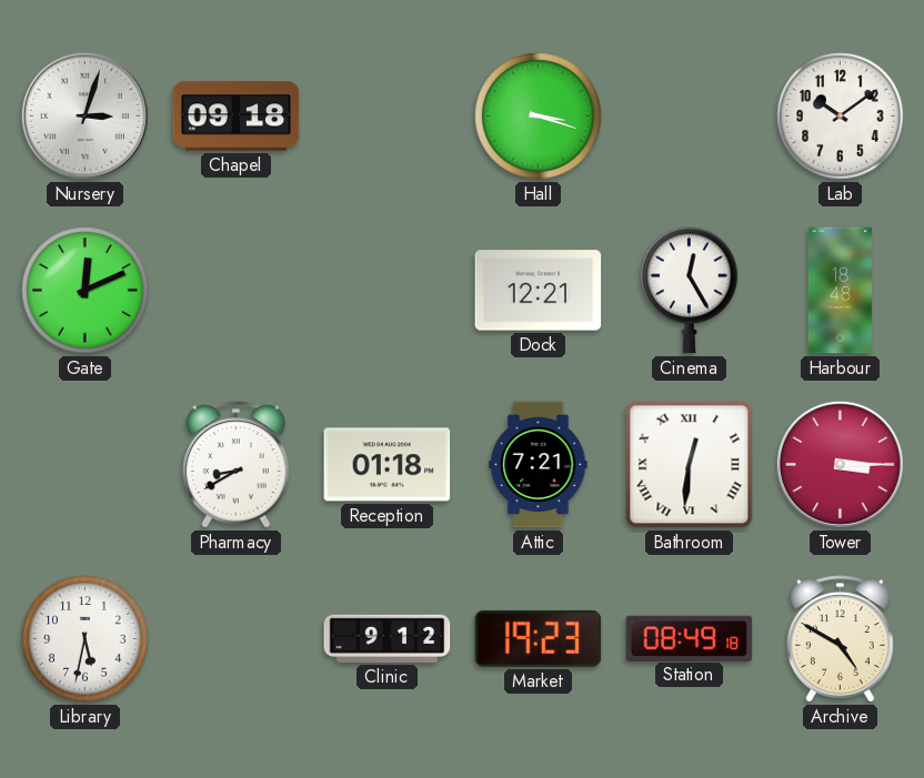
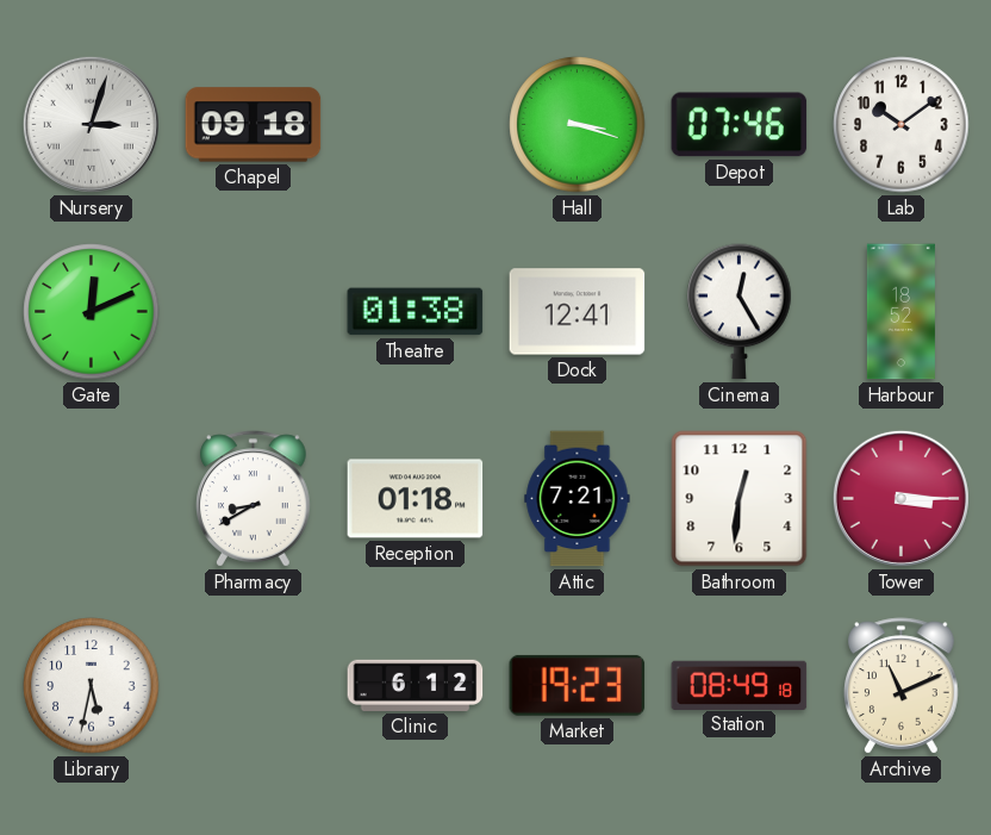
Depot: none -> 07:46
Theatre: none -> 01:38
Dock: 12:21 -> 12:41
Harbour: 18:48 -> 18:52
Bathroom numerals: Roman -> Arabic
Clinic: 9:12 -> 6:12
Archive: 4:50 -> 11:11
